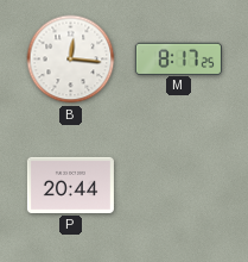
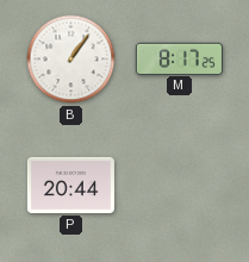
B: 12:16 -> 1:06
